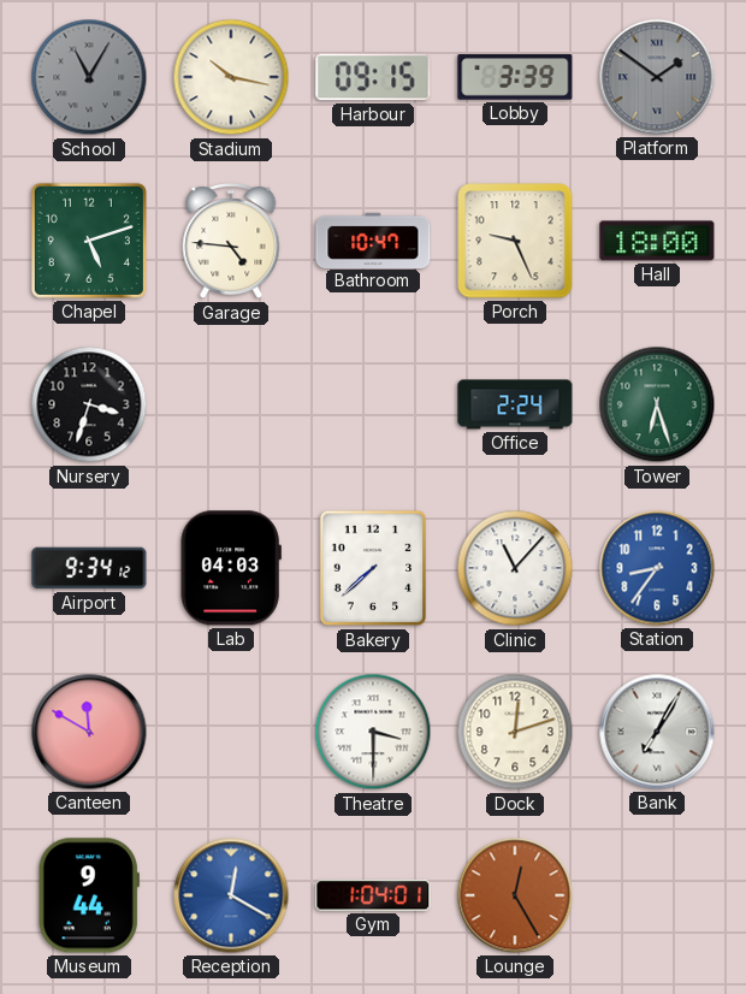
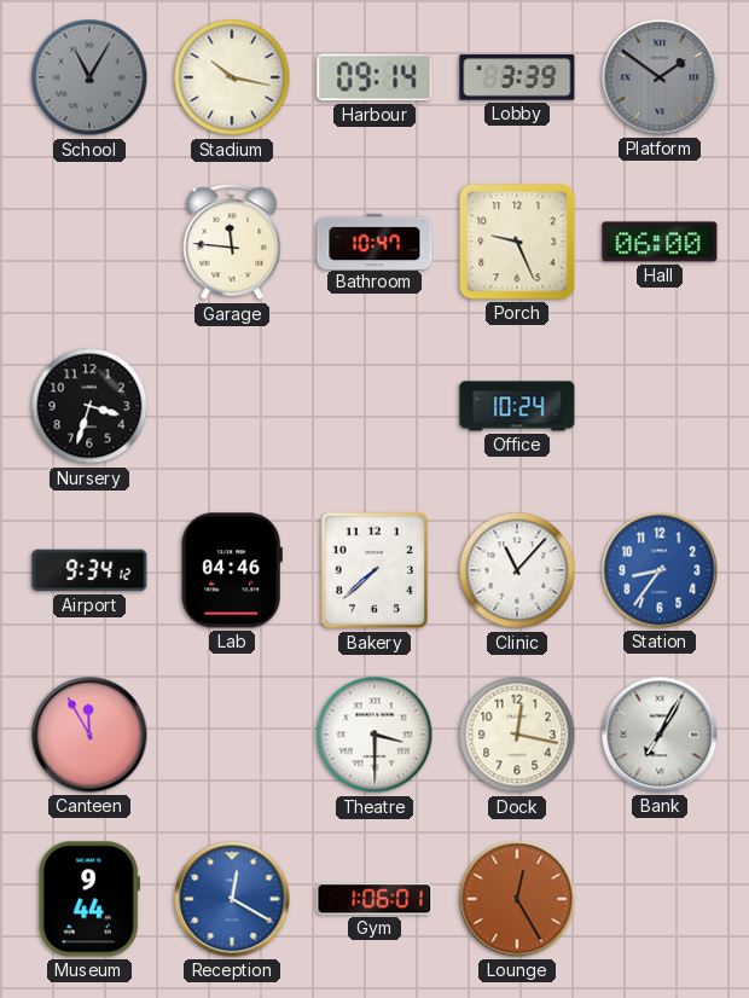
Harbour: 09:15 -> 09:14
Chapel: 5:12 -> none
Garage: 4:46 -> 11:46
Hall: 18:00 -> 06:00
Office: 2:24 -> 10:24
Tower: 6:27 -> none
Lab: 04:03 -> 04:46
Canteen: 11:50 -> 11:55
Dock: 12:12 -> 12:17
Gym: 1:04 -> 1:06
